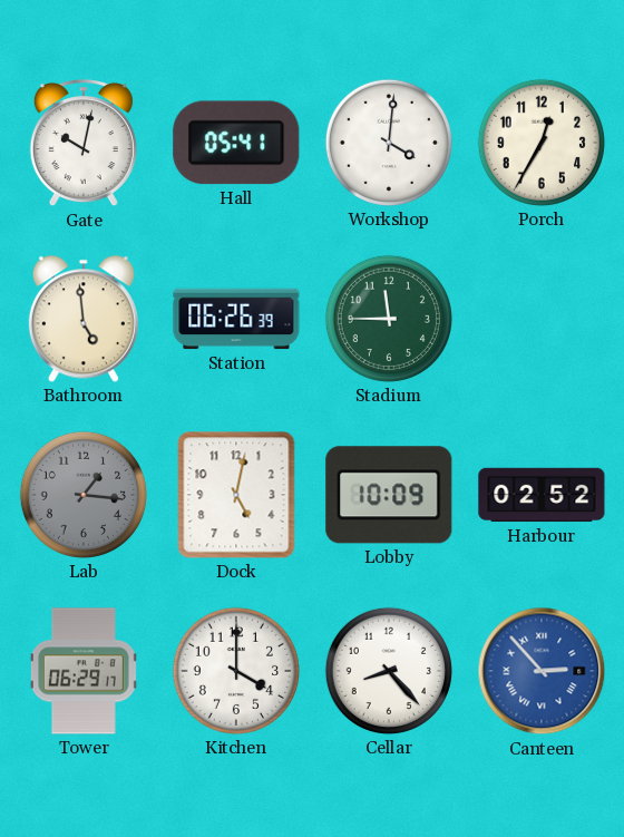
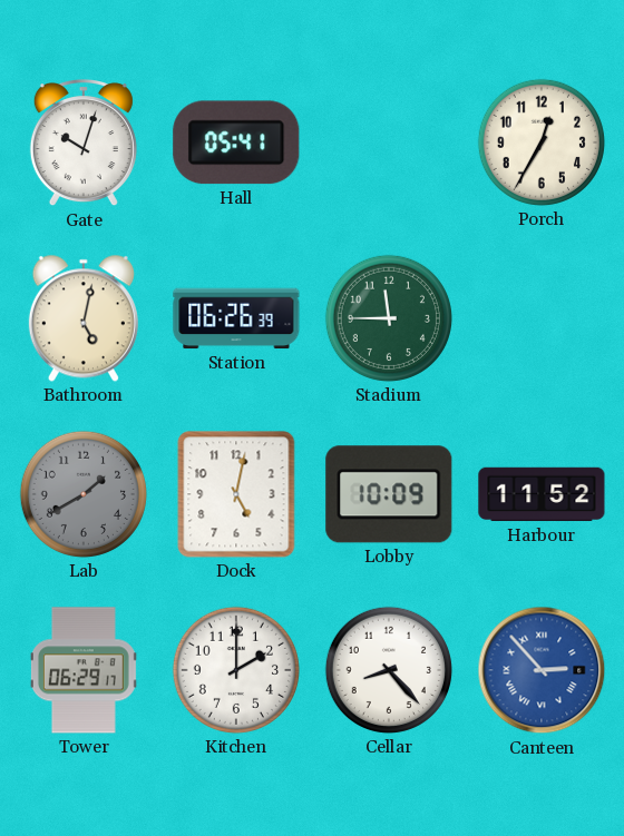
Gate: 10:02 -> 10:03
Workshop: 4:01 -> none
Bathroom: 4:59 -> 5:02
Lab: 1:16 -> 1:40
Harbour: 02:52 -> 11:52
Kitchen: 4:00 -> 2:00
